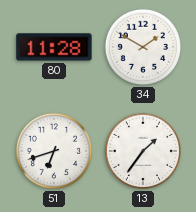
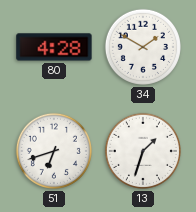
80: 11:28 -> 4:28
13: 1:36 -> 1:33
